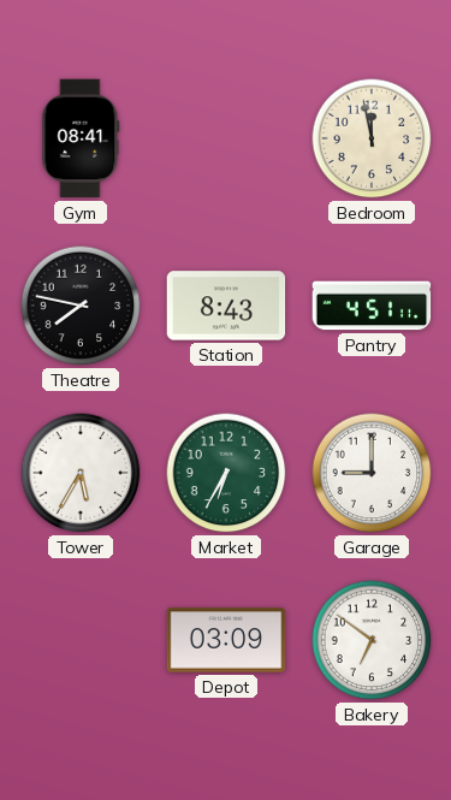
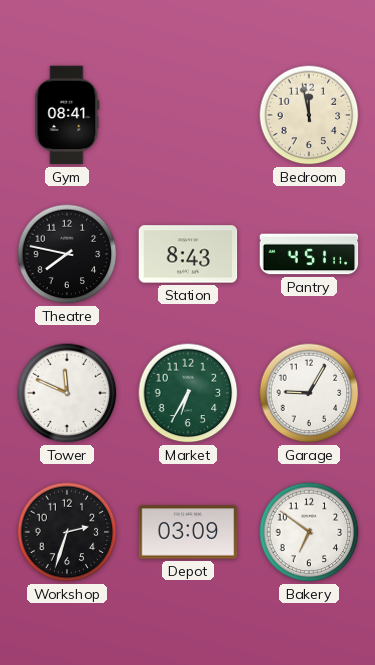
Tower: 5:35 -> 11:49
Garage: 9:00 -> 9:05
Workshop: none -> 2:33
